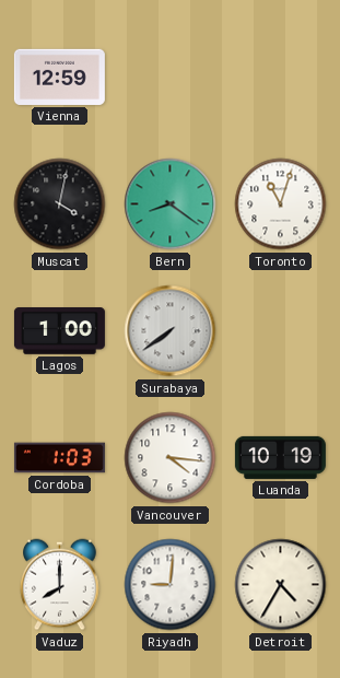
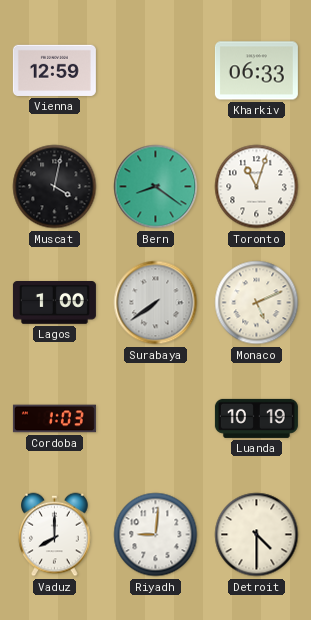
Kharkiv: none -> 06:33
Monaco: none -> 5:11
Vancouver: 4:16 -> none
Detroit: 4:35 -> 4:30
